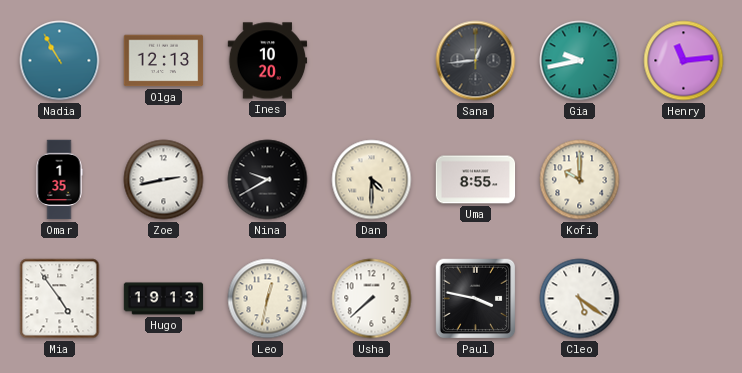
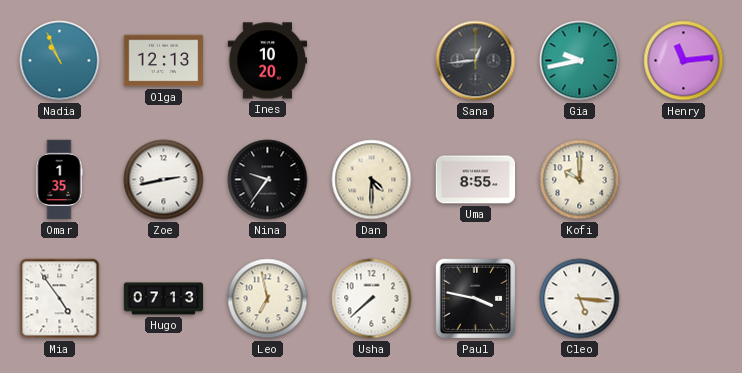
Nadia: 10:55 -> 10:56
Nina: 9:40 -> 9:36
Hugo: 19:13 -> 07:13
Leo: 12:32 -> 6:58
Cleo: 5:21 -> 5:16
